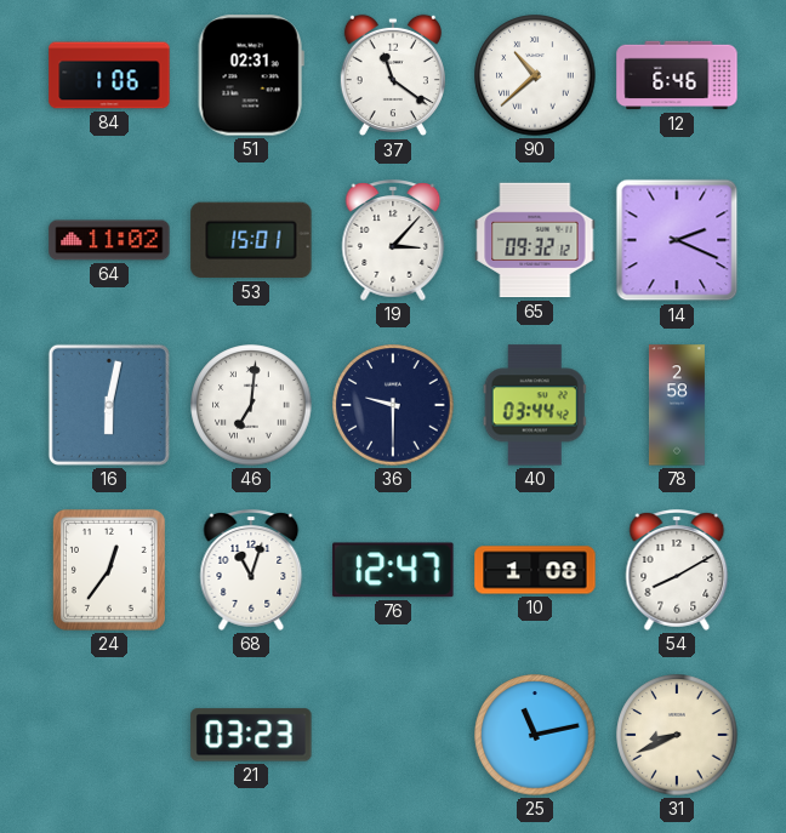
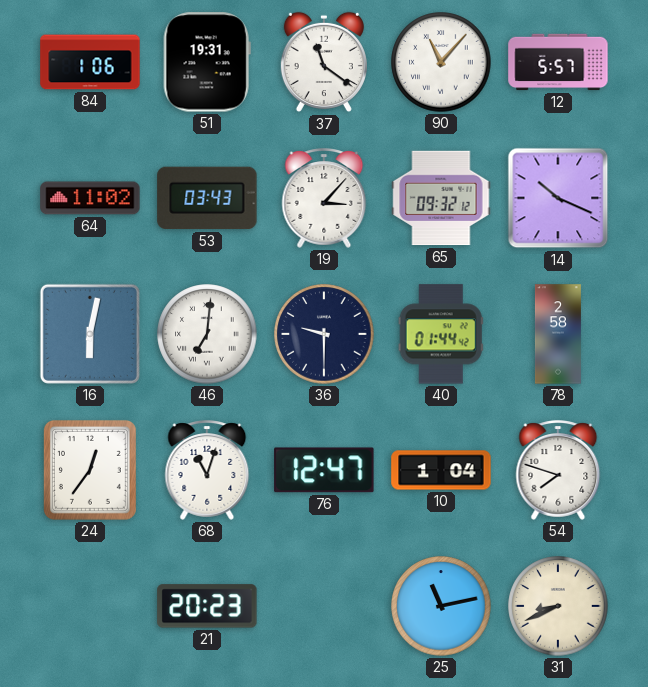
51: 02:31 -> 19:31
90: 10:38 -> 11:07
12: 6:46 -> 5:57
53: 15:01 -> 03:43
14: 2:19 -> 10:19
40: 03:44 -> 01:44
10: 1:08 -> 1:04
54: 8:10 -> 7:48
21: 03:23 -> 20:23
